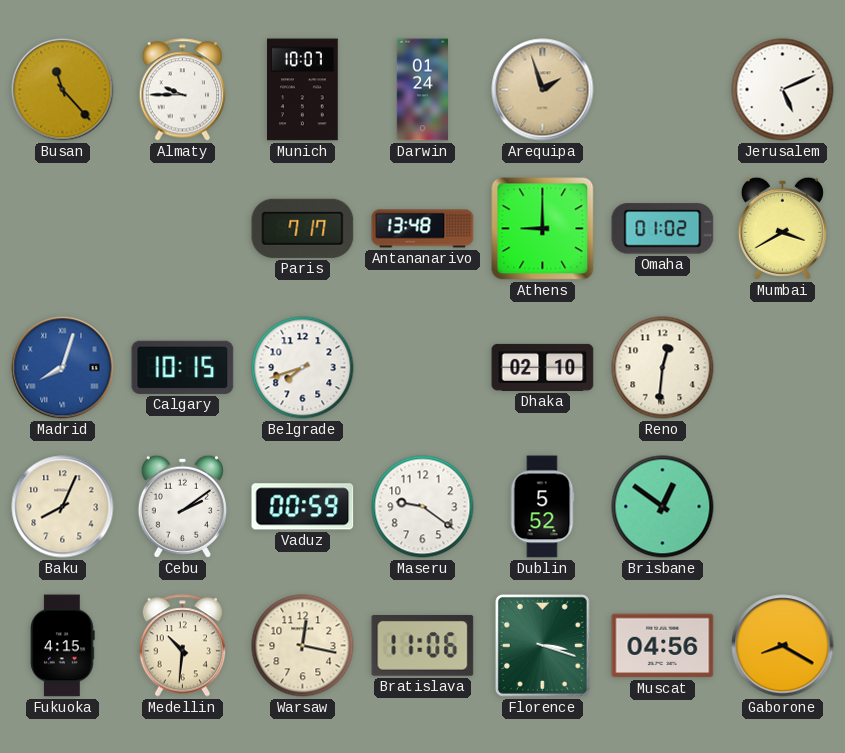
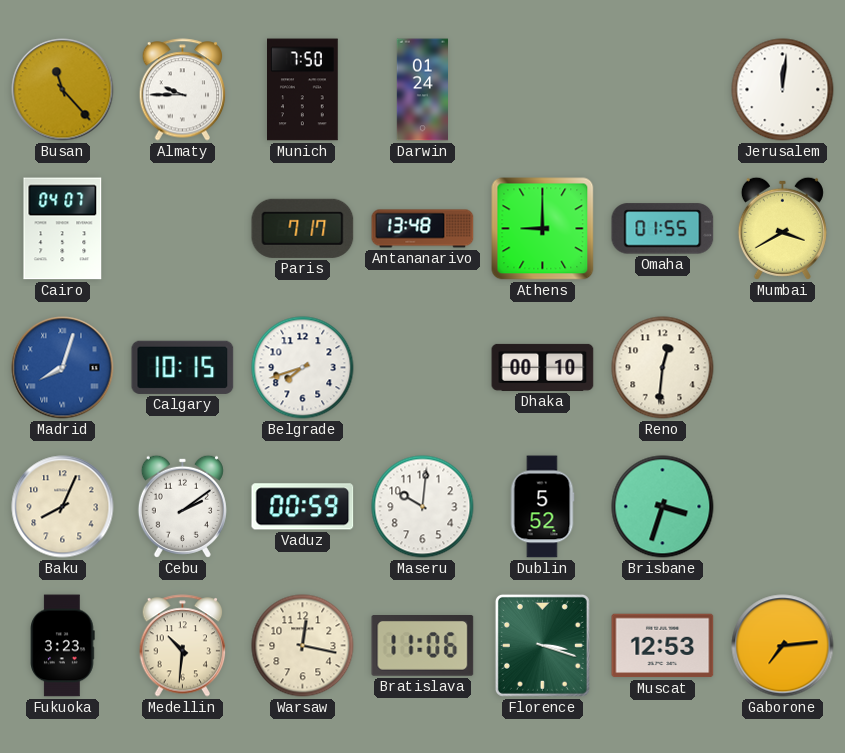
Munich: 10:07 -> 7:50
Arequipa: 1:57 -> none
Jerusalem: 5:11 -> 12:01
Cairo: none -> 04:07
Omaha: 01:02 -> 01:55
Dhaka: 02:10 -> 00:10
Maseru: 9:21 -> 10:01
Brisbane: 12:51 -> 3:33
Fukuoka: 4:15 -> 3:23
Muscat: 04:56 -> 12:53
Gaborone: 8:20 -> 7:14
